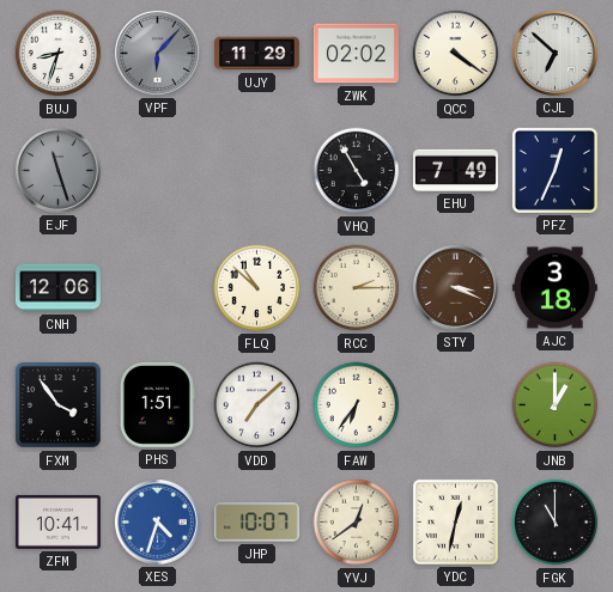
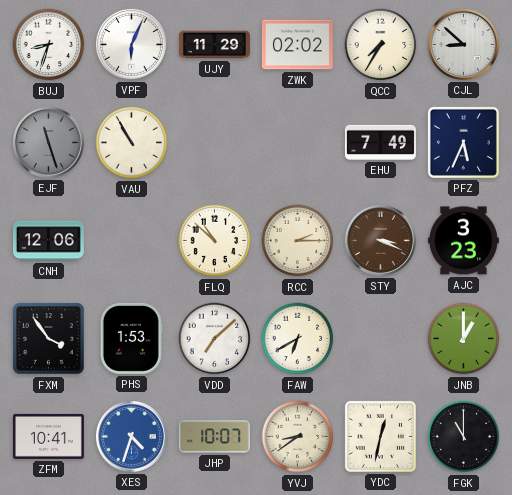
VPF: 6:07 -> 6:04
VPF dial: grey -> white
QCC: 4:21 -> 7:35
CJL: 6:52 -> 8:52
VAU: none -> 10:55
VHQ: 4:55 -> none
PFZ: 12:34 -> 5:34
AJC: 3:18 -> 3:23
PHS: 1:51 -> 1:53
FAW: 6:36 -> 6:40
YVJ: 12:39 -> 8:39
